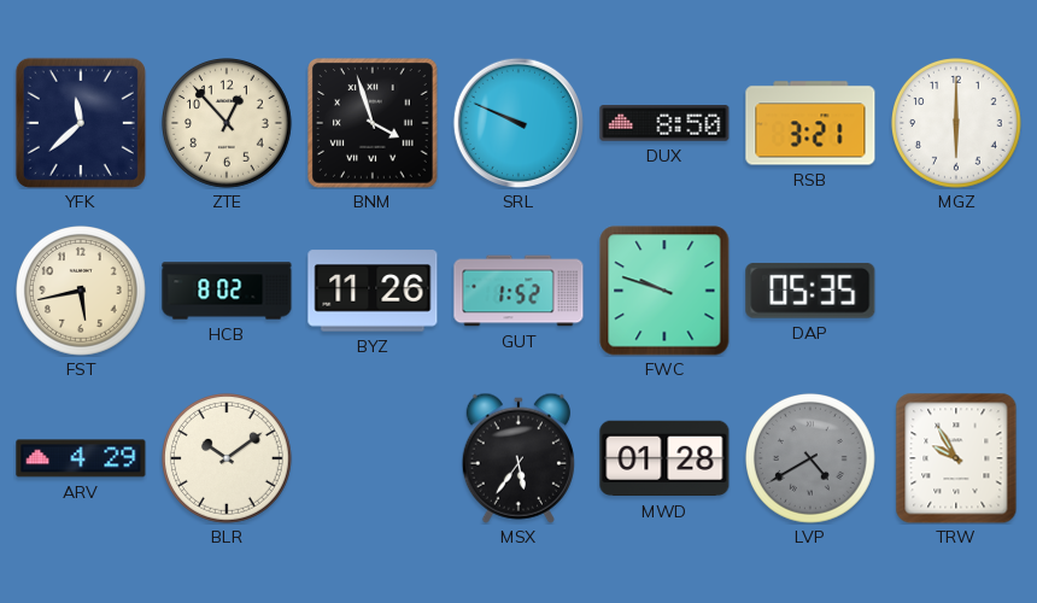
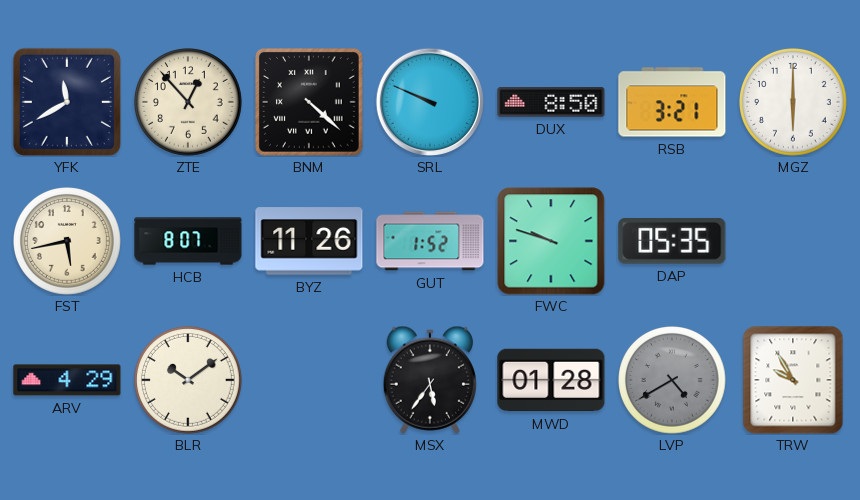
YFK: 11:38 -> 11:40
BNM: 3:57 -> 4:22
HCB: 8:02 -> 8:07
